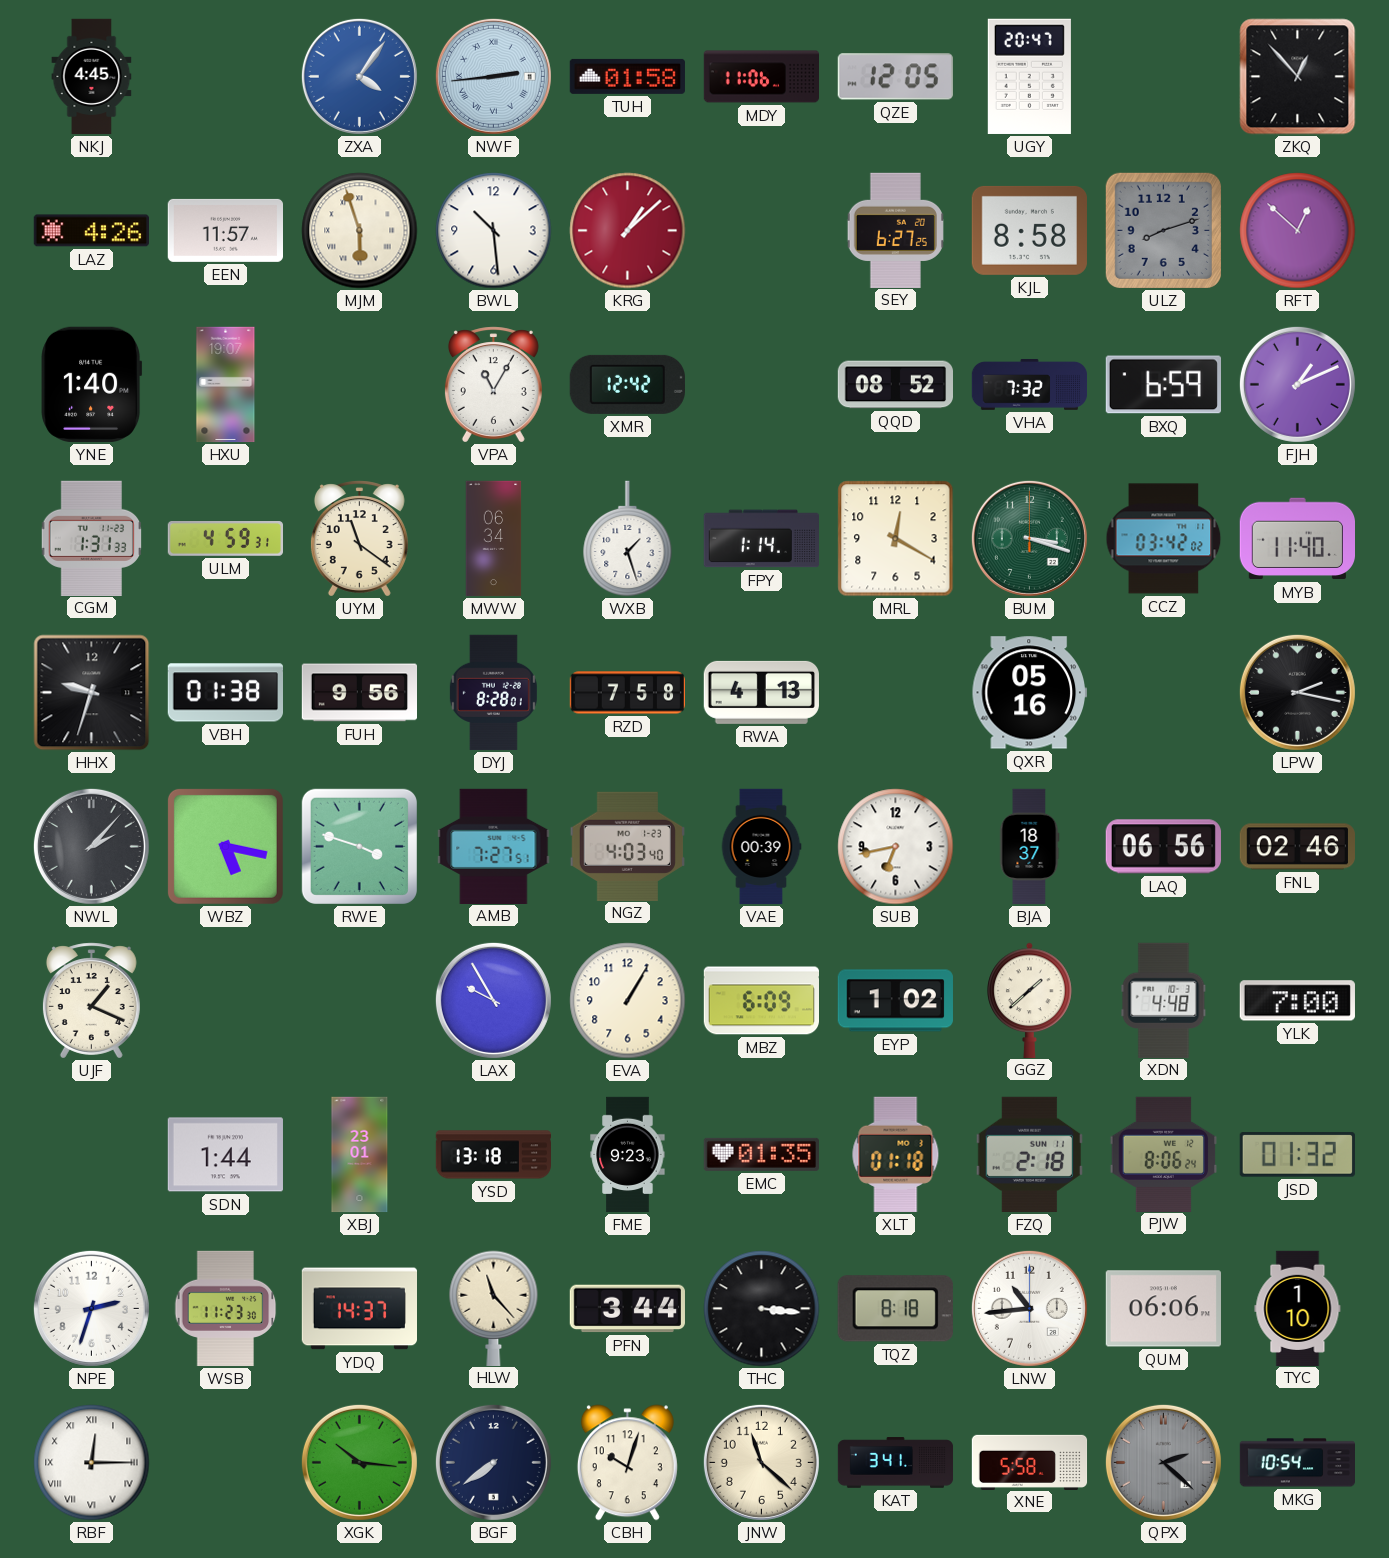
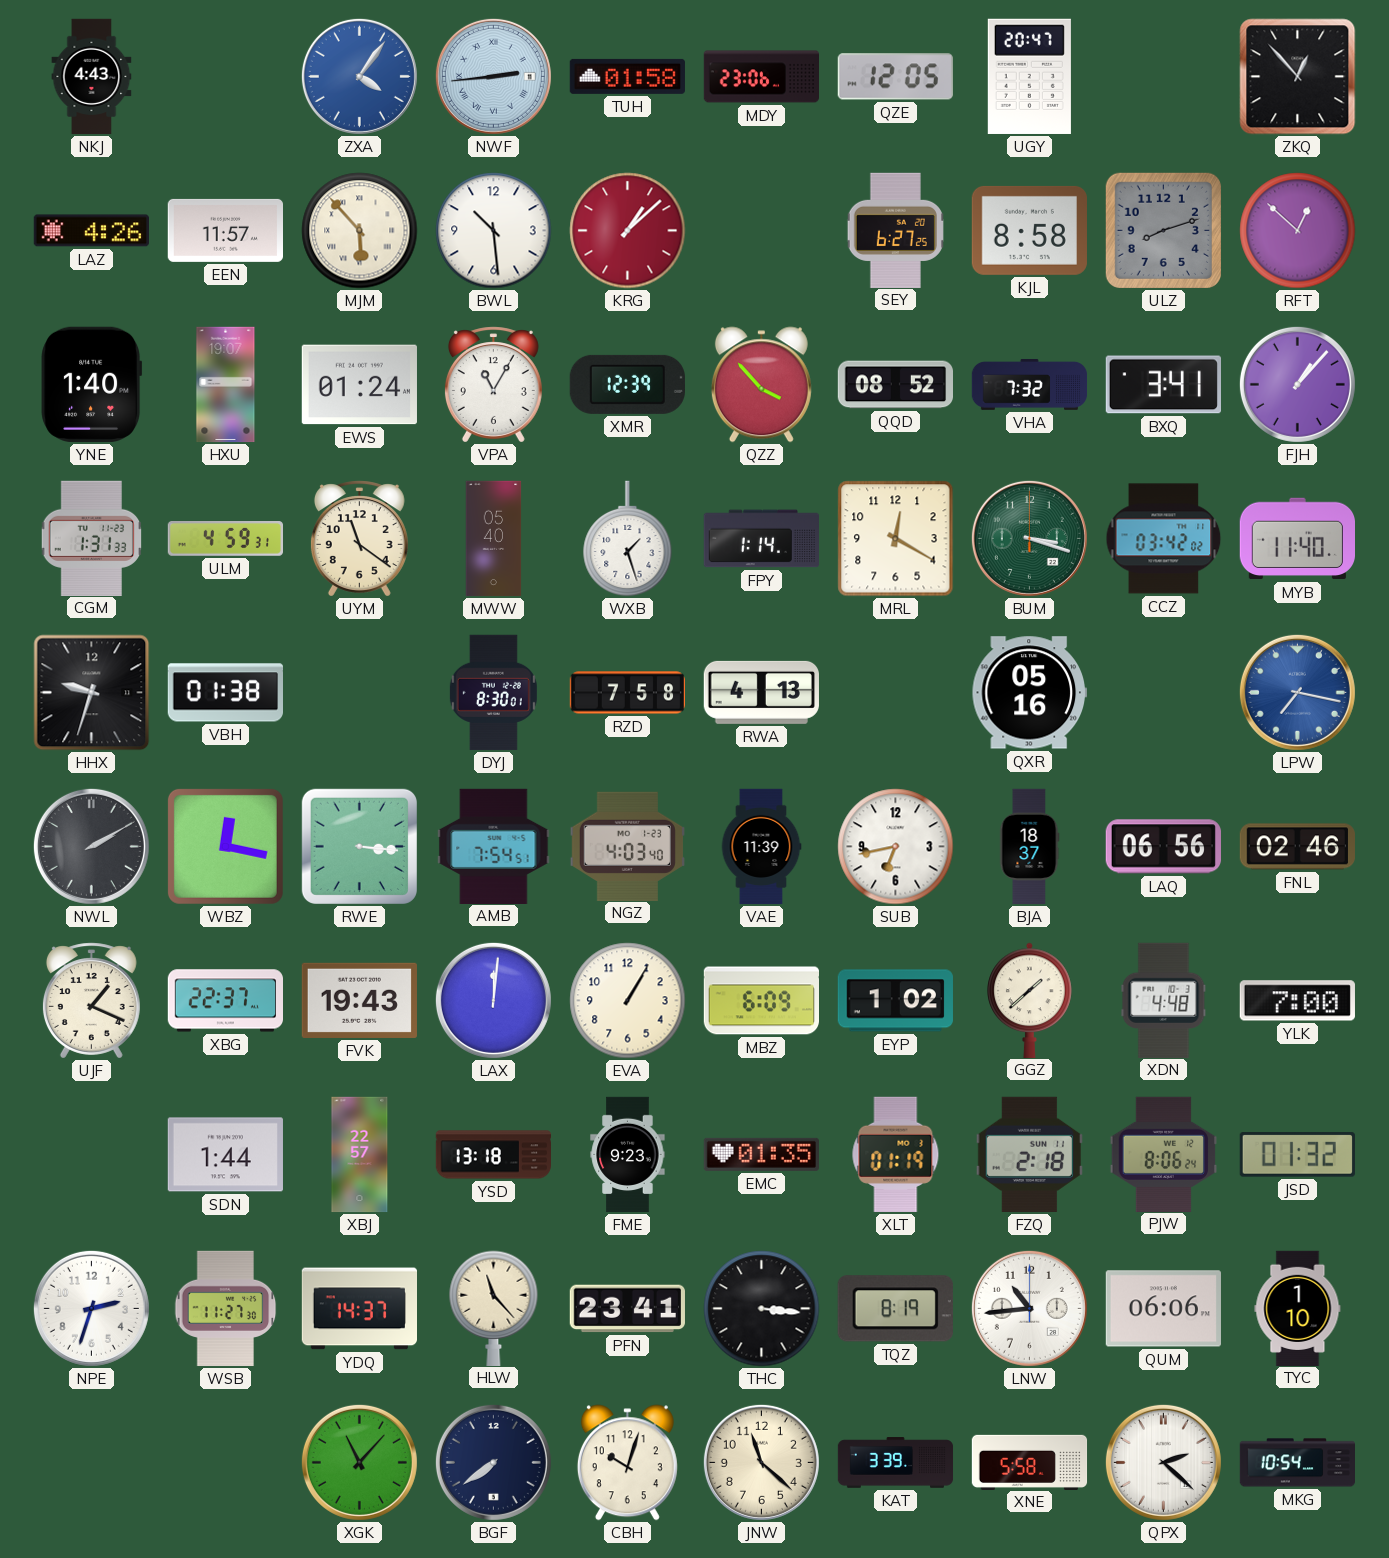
NKJ: 4:45 -> 4:43
MDY: 11:06 -> 23:06
MJM: 5:57 -> 5:53
EWS: none -> 01:24
XMR: 12:42 -> 12:39
QZZ: none -> 3:53
BXQ: 6:59 -> 3:41
FJH: 1:11 -> 1:07
MWW: 06:34 -> 05:40
FUH: 9:56 -> none
DYJ: 8:28 -> 8:30
LPW: 2:17 -> 7:17
LPW dial: black -> blue
NWL: 2:07 -> 2:10
WBZ: 5:17 -> 12:17
RWE: 3:48 -> 3:16
AMB: 7:27 -> 7:54
VAE: 00:39 -> 11:39
XBG: none -> 22:37
FVK: none -> 19:43
LAX: 9:55 -> 12:01
XBJ: 23:01 -> 22:57
XLT: 01:18 -> 01:19
WSB: 11:23 -> 11:27
PFN: 3:44 -> 23:41
TQZ: 8:18 -> 8:19
RBF: 12:15 -> none
XGK: 10:16 -> 11:07
KAT: 3:41 -> 3:39
QPX dial: grey -> white
